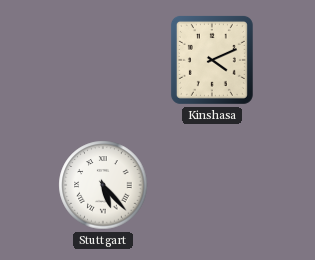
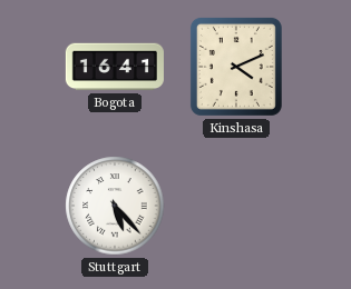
Bogota: none -> 16:41
